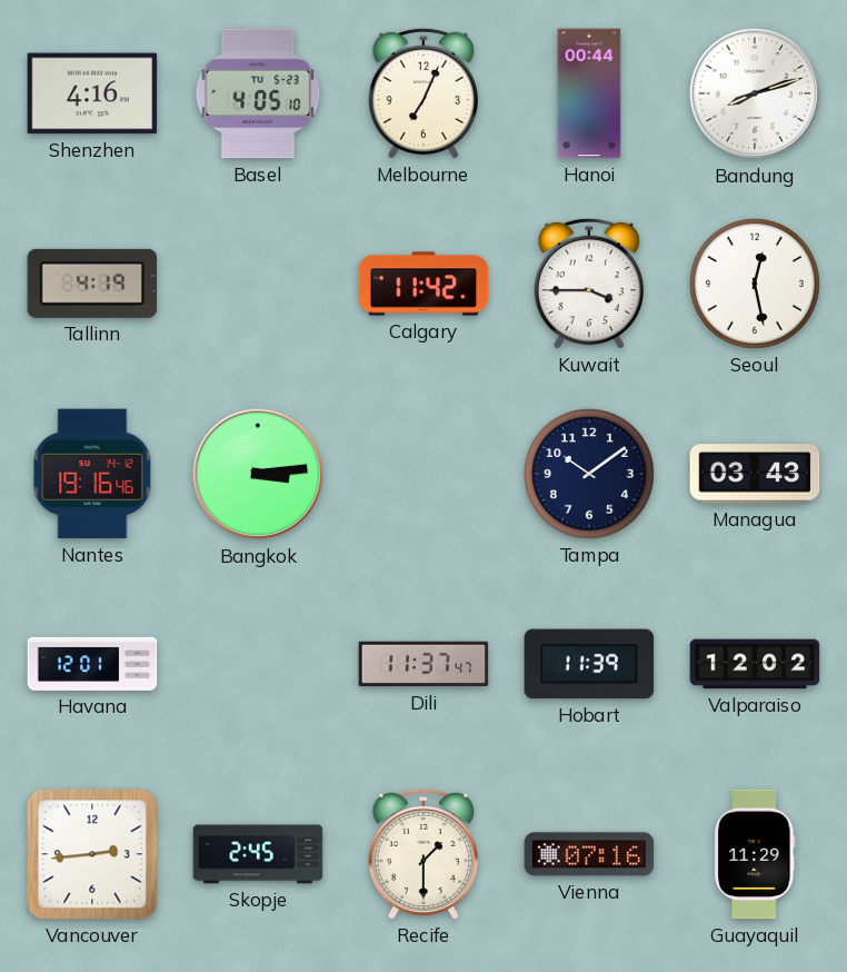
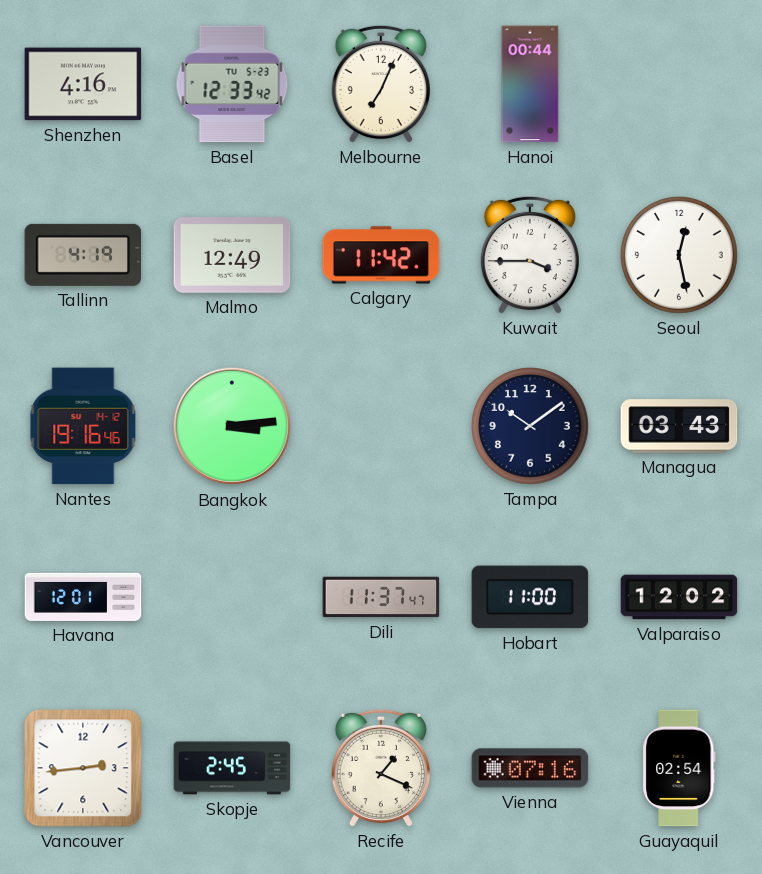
Basel: 4:05 -> 12:33
Bandung: 8:12 -> none
Malmo: none -> 12:49
Hobart: 11:39 -> 11:00
Recife: 1:30 -> 1:19
Guayaquil: 11:29 -> 02:54
